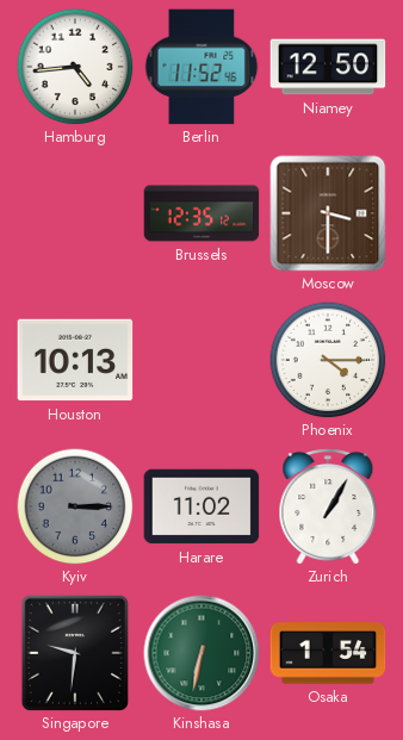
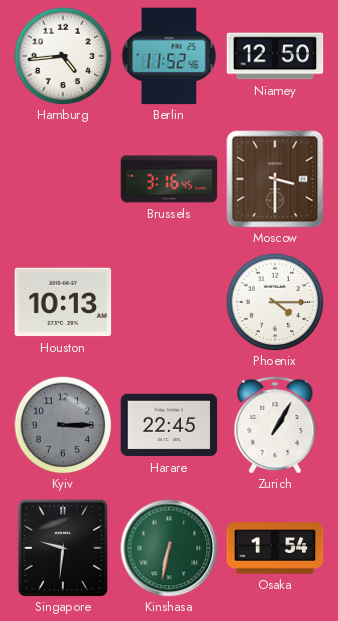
Brussels: 12:35 -> 3:16
Harare: 11:02 -> 22:45
